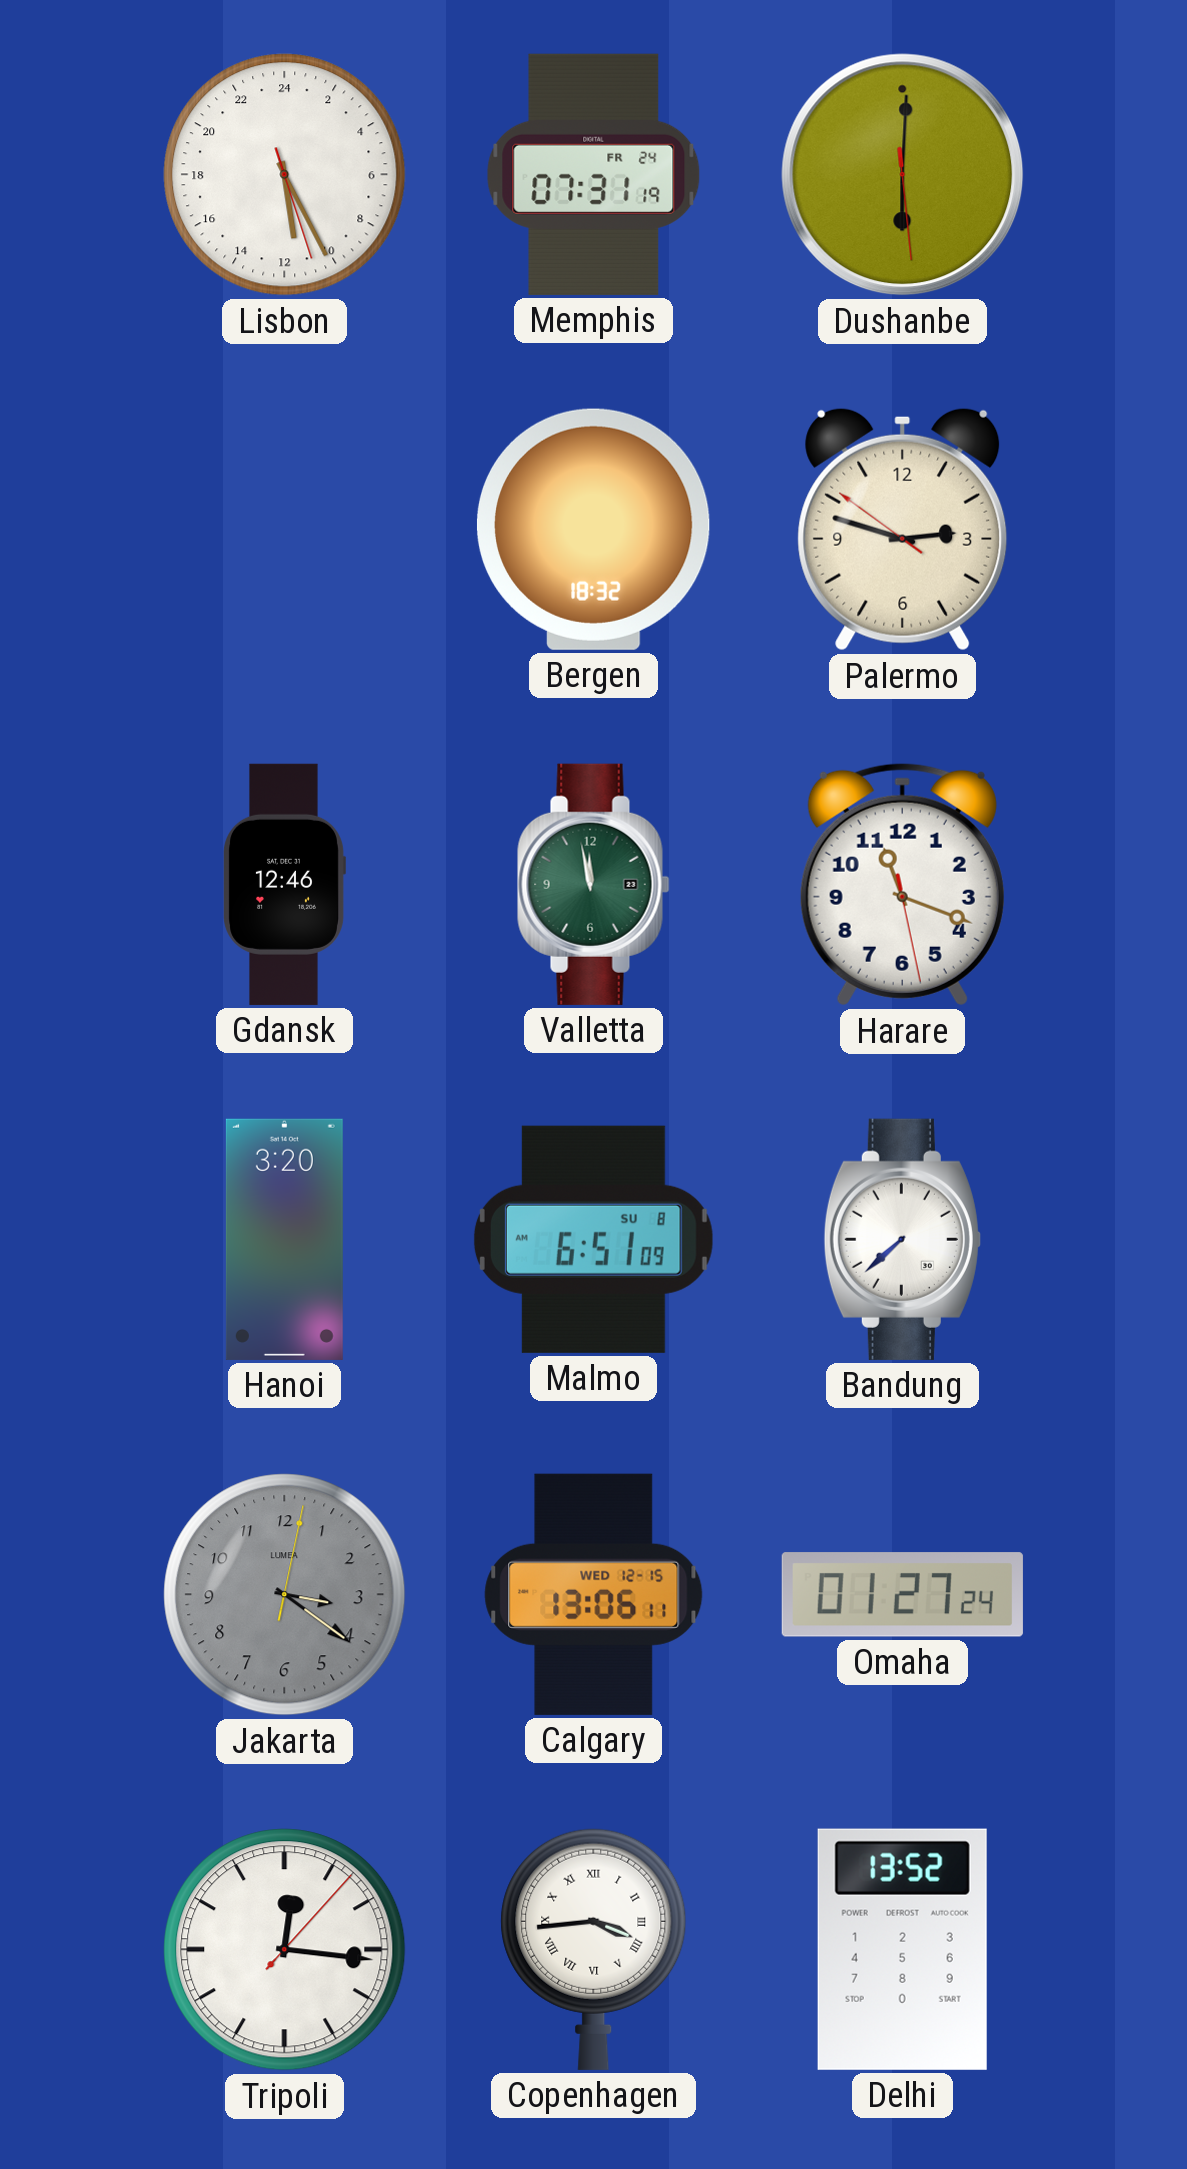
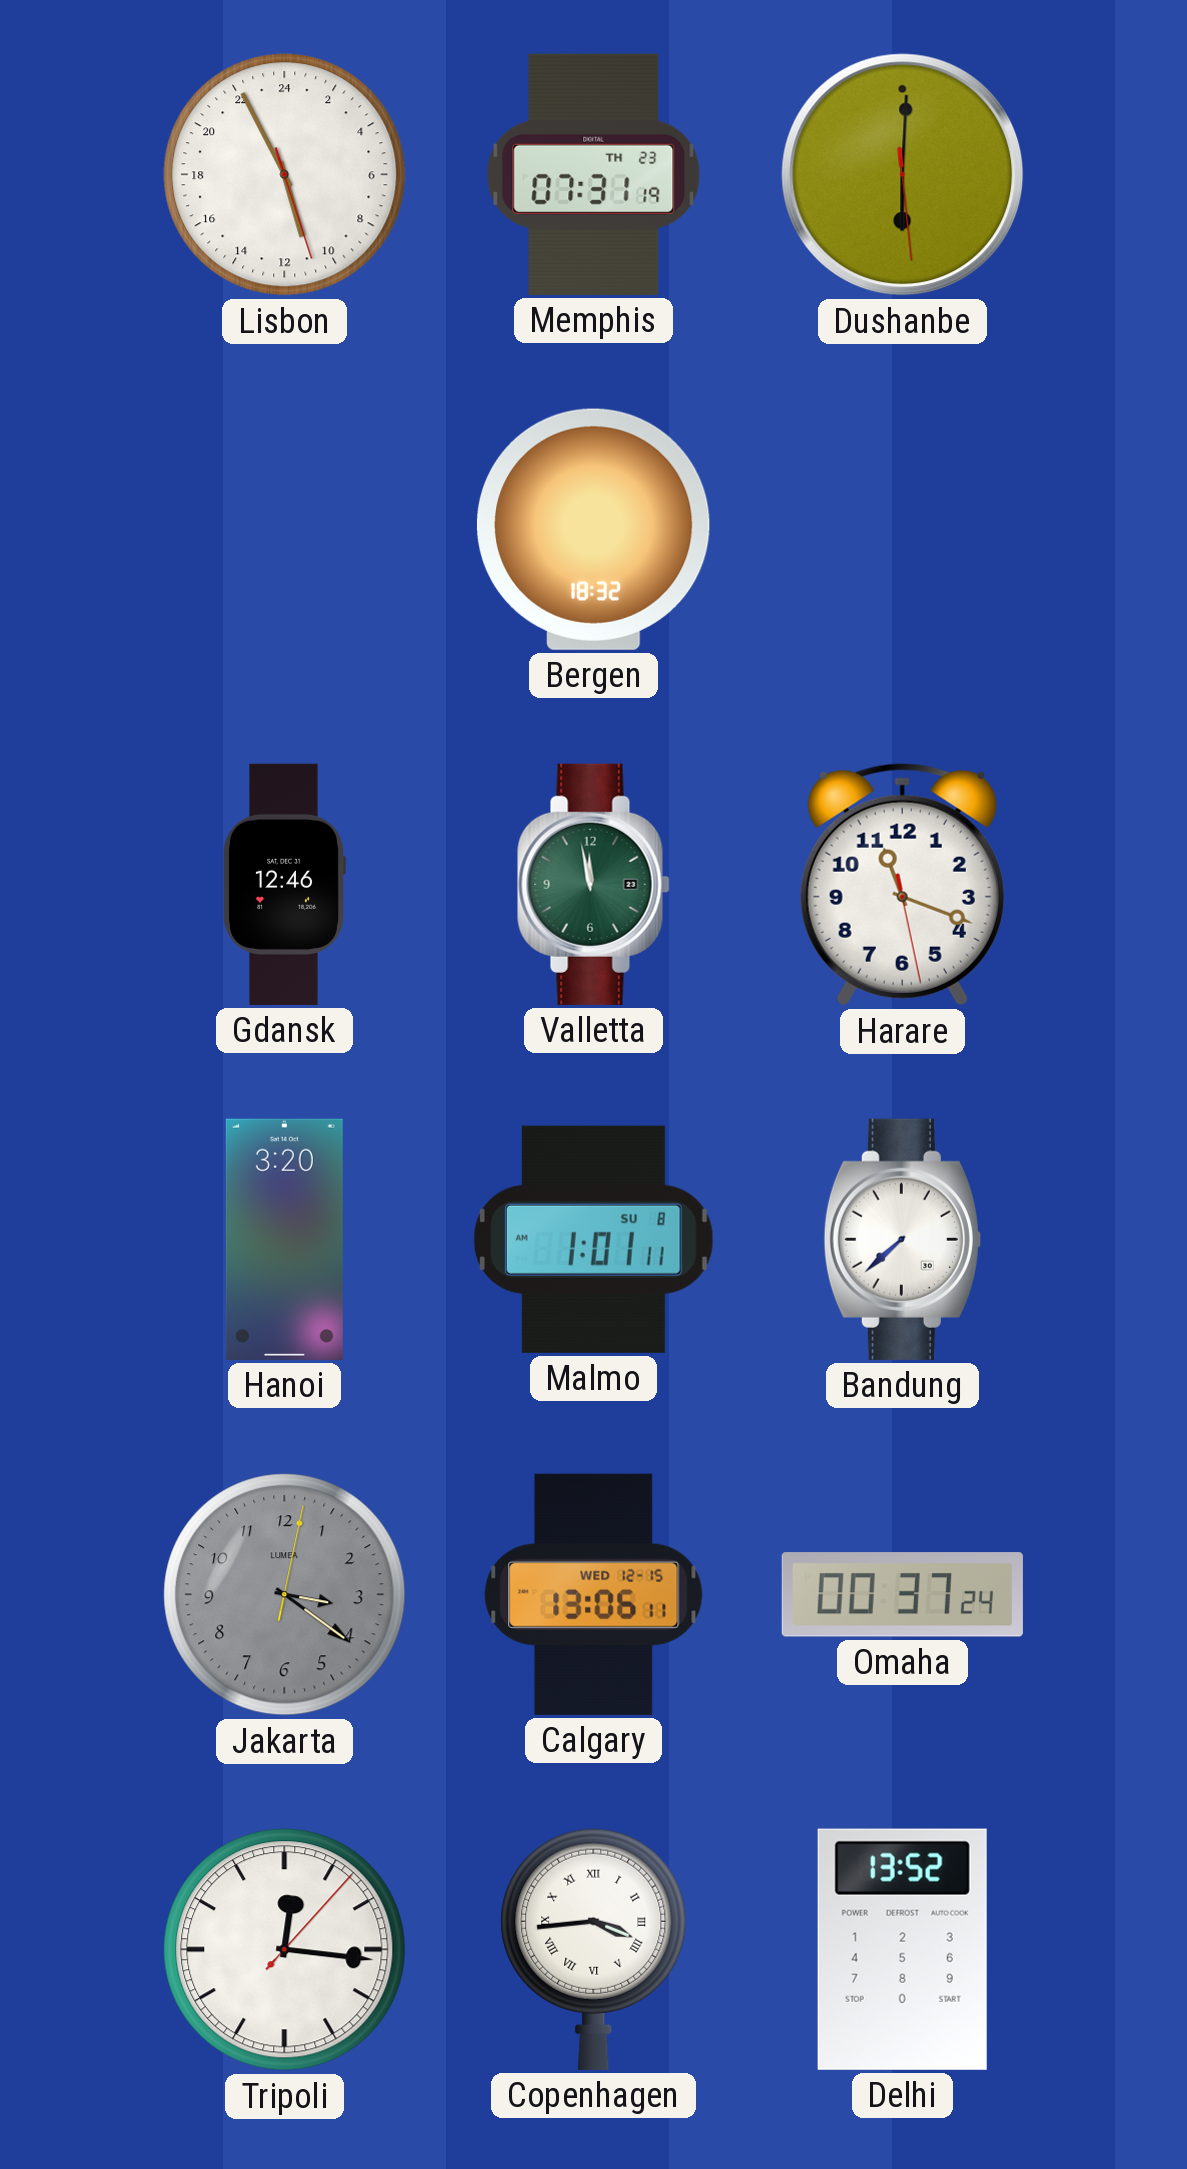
Lisbon: 11:25 -> 10:55
Memphis date: FR 24 -> TH 23
Palermo: 2:47 -> none
Malmo: 6:51 -> 1:01
Omaha: 01:27 -> 00:37
